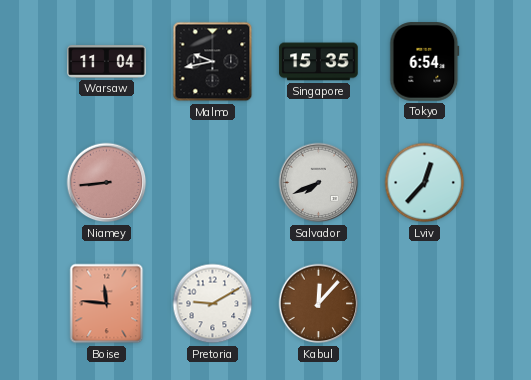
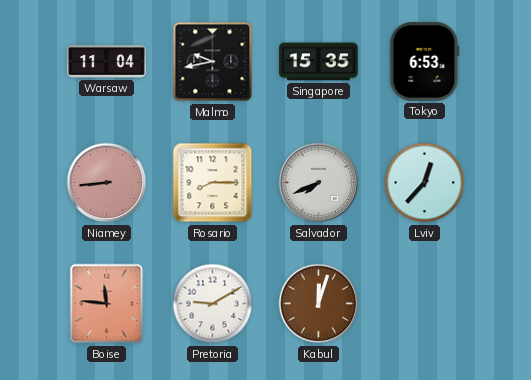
Tokyo: 6:54 -> 6:53
Rosario: none -> 8:15
Kabul: 12:07 -> 12:03
